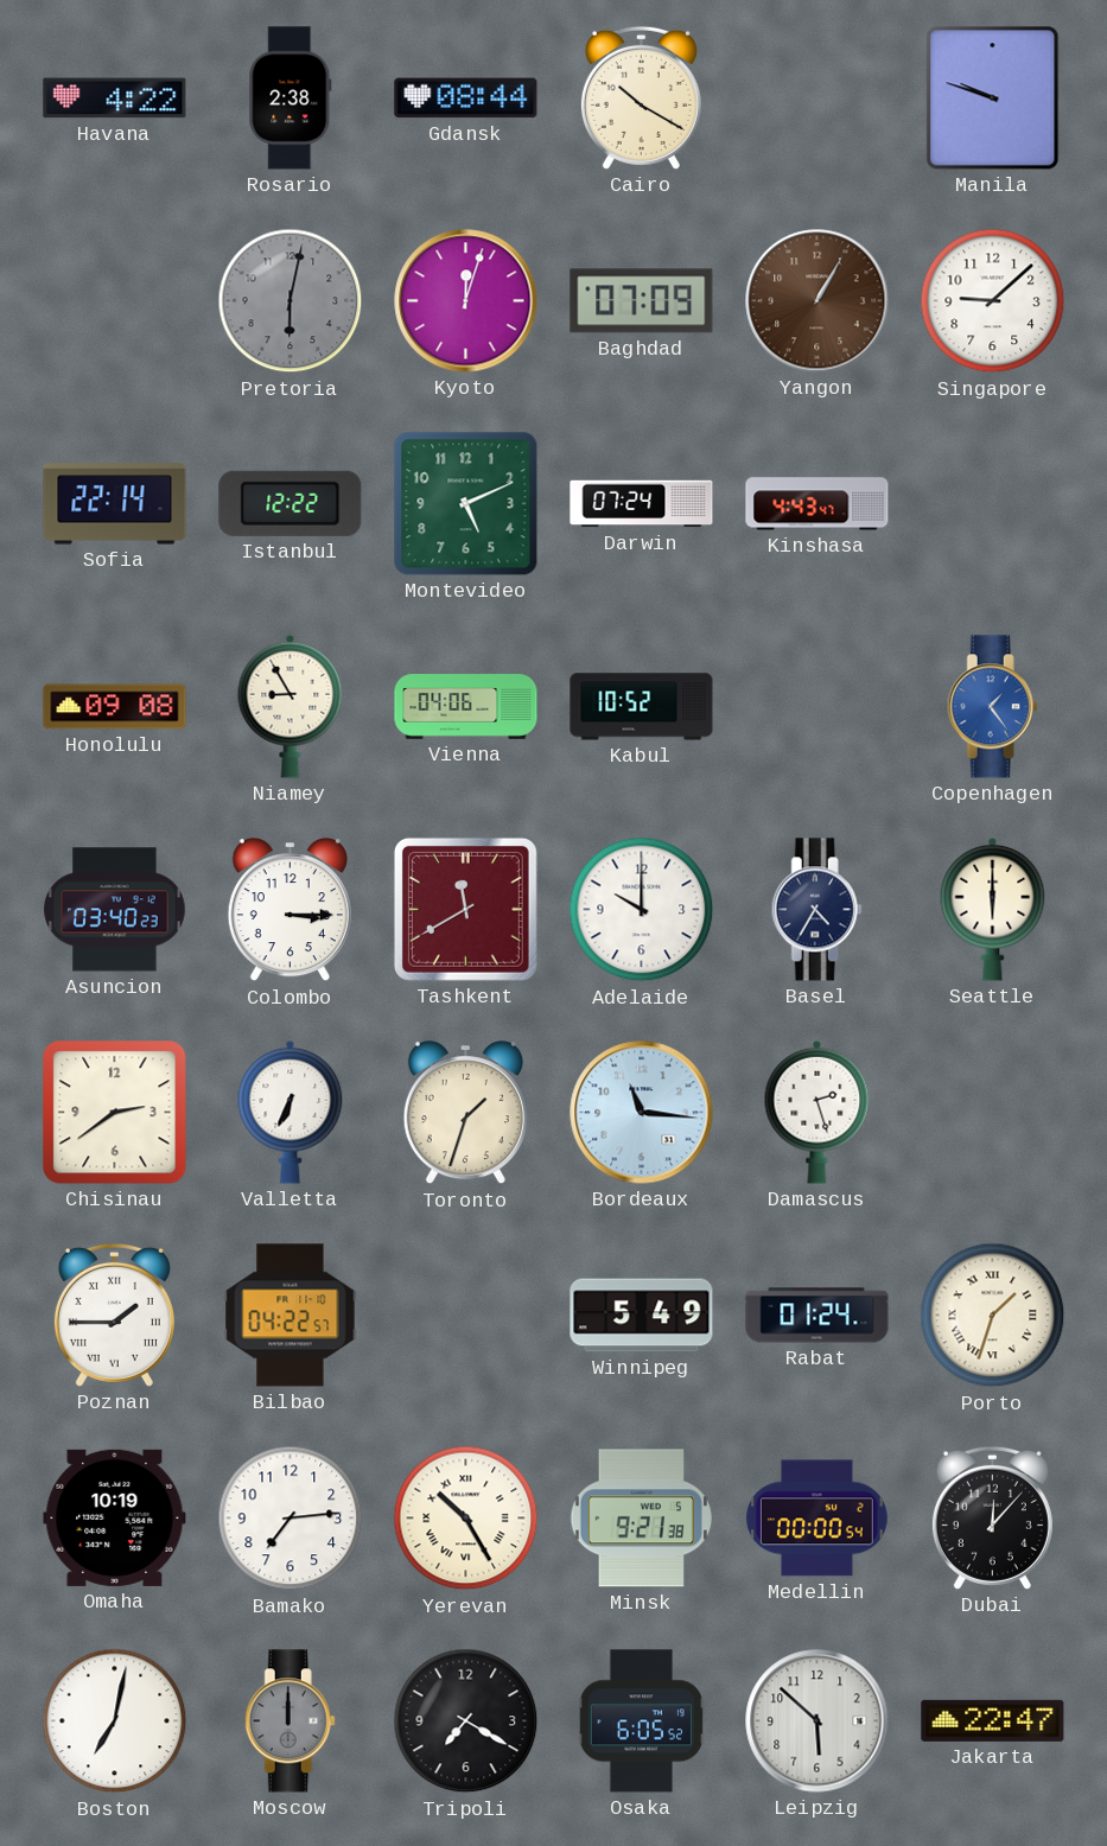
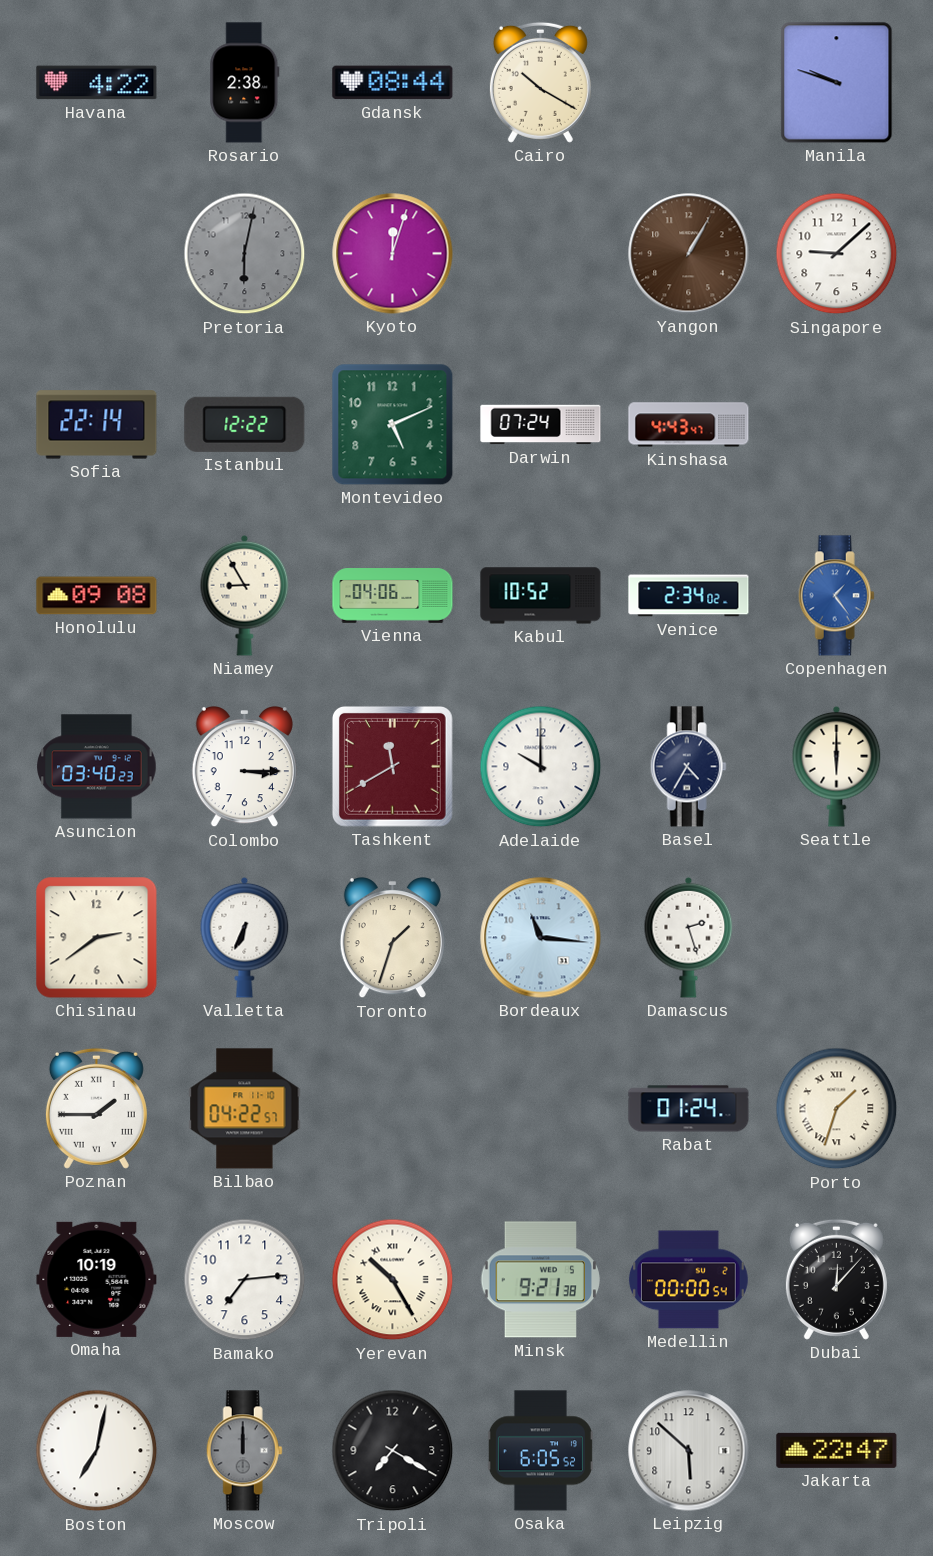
Baghdad: 07:09 -> none
Venice: none -> 2:34
Winnipeg: 5:49 -> none
